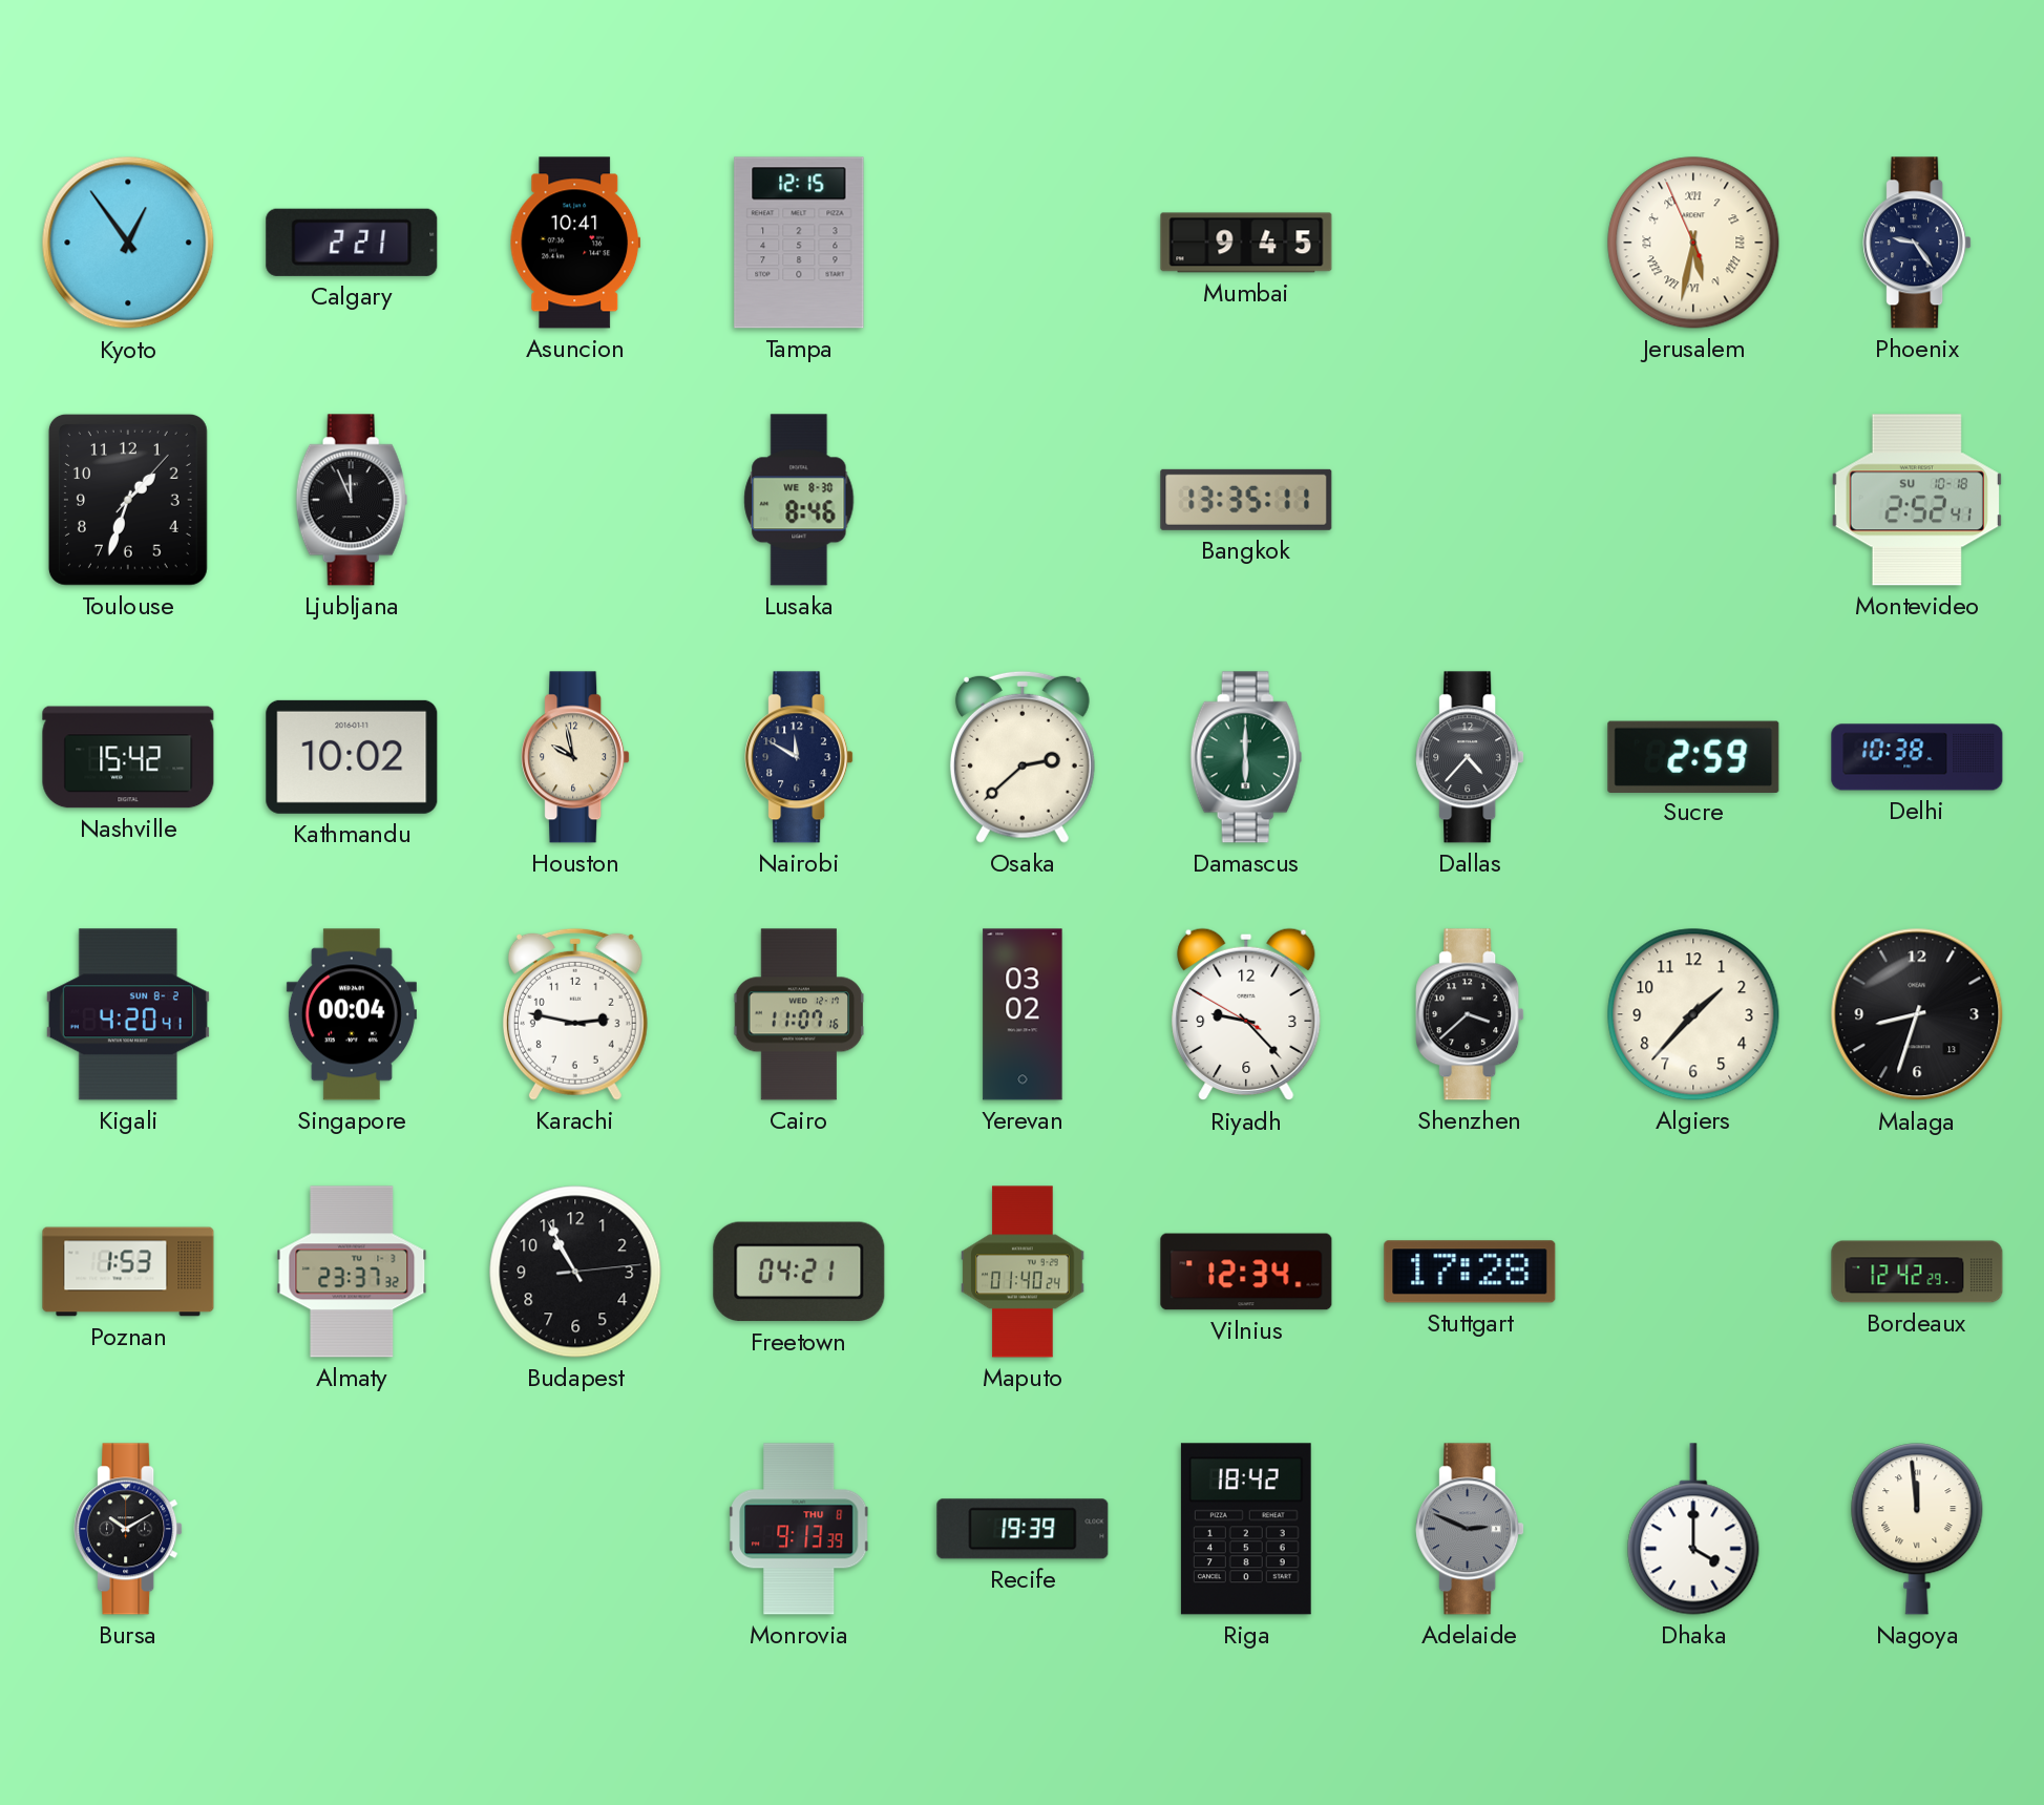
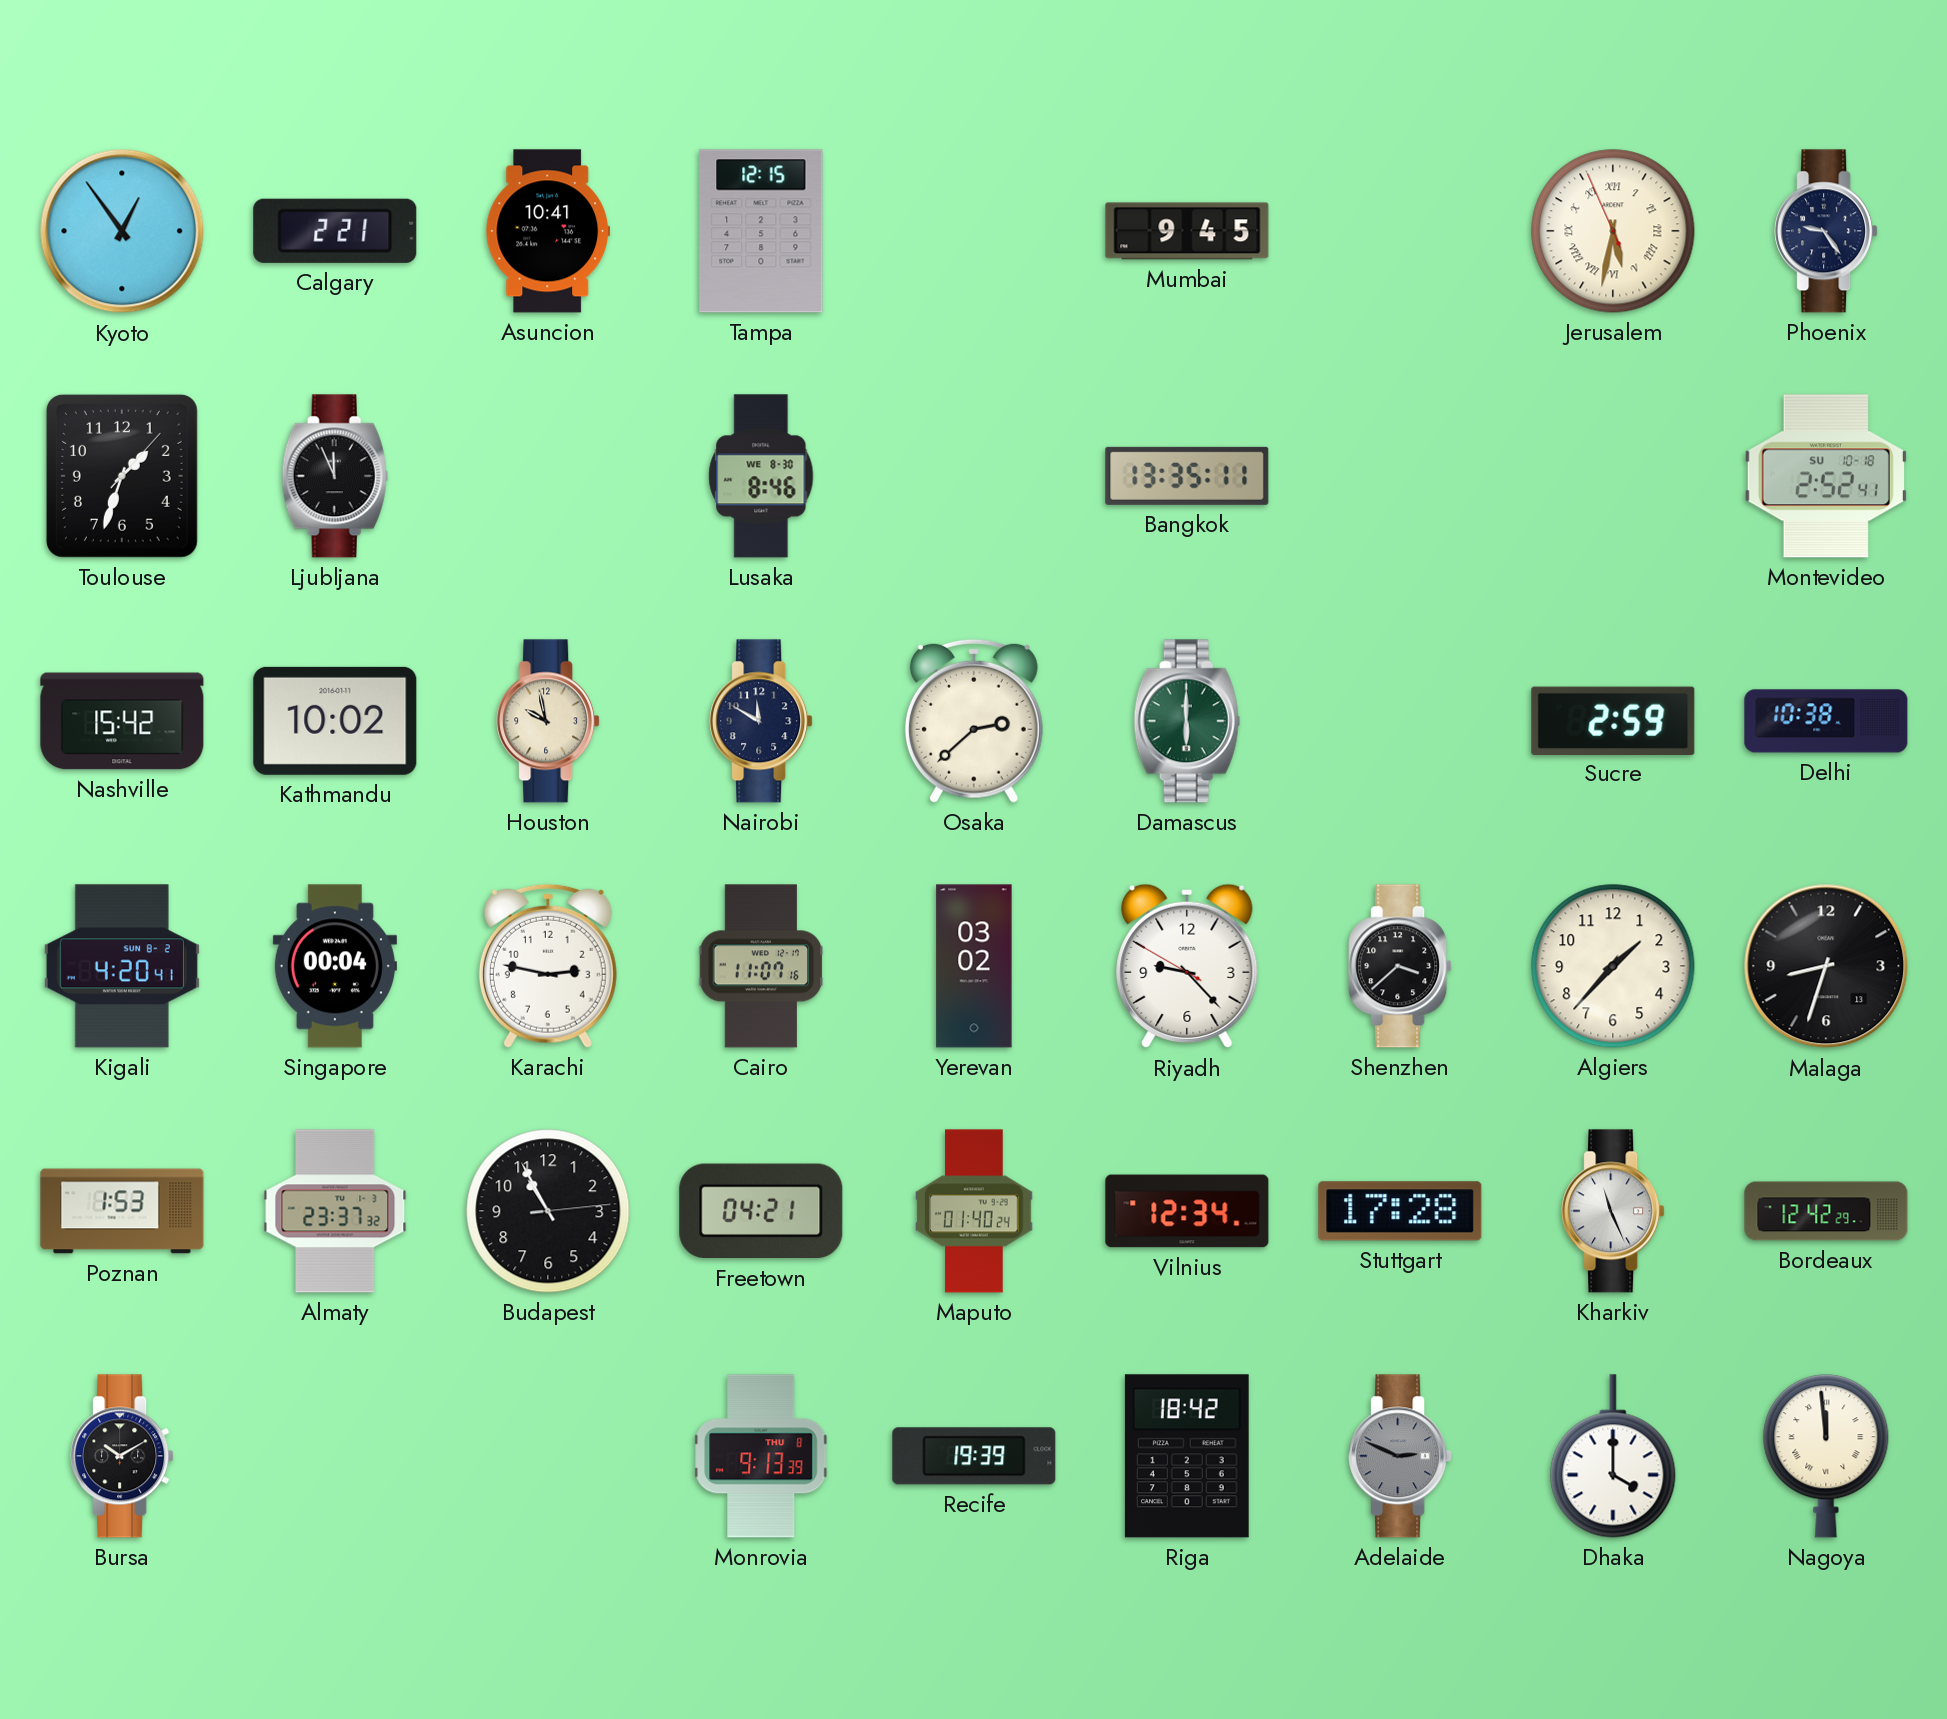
Dallas: 4:37 -> none
Kharkiv: none -> 11:26
